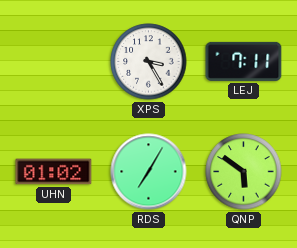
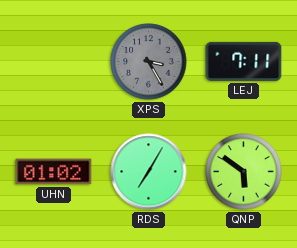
XPS dial: white -> grey
